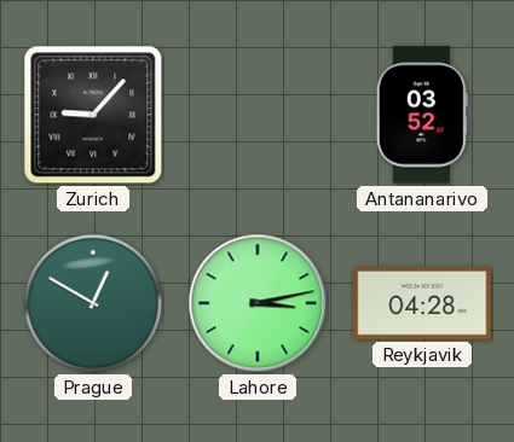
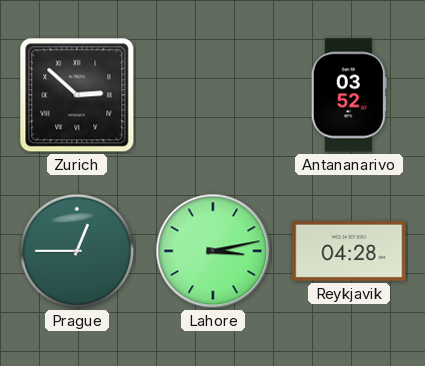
Zurich: 9:07 -> 2:52
Prague: 12:50 -> 12:45
